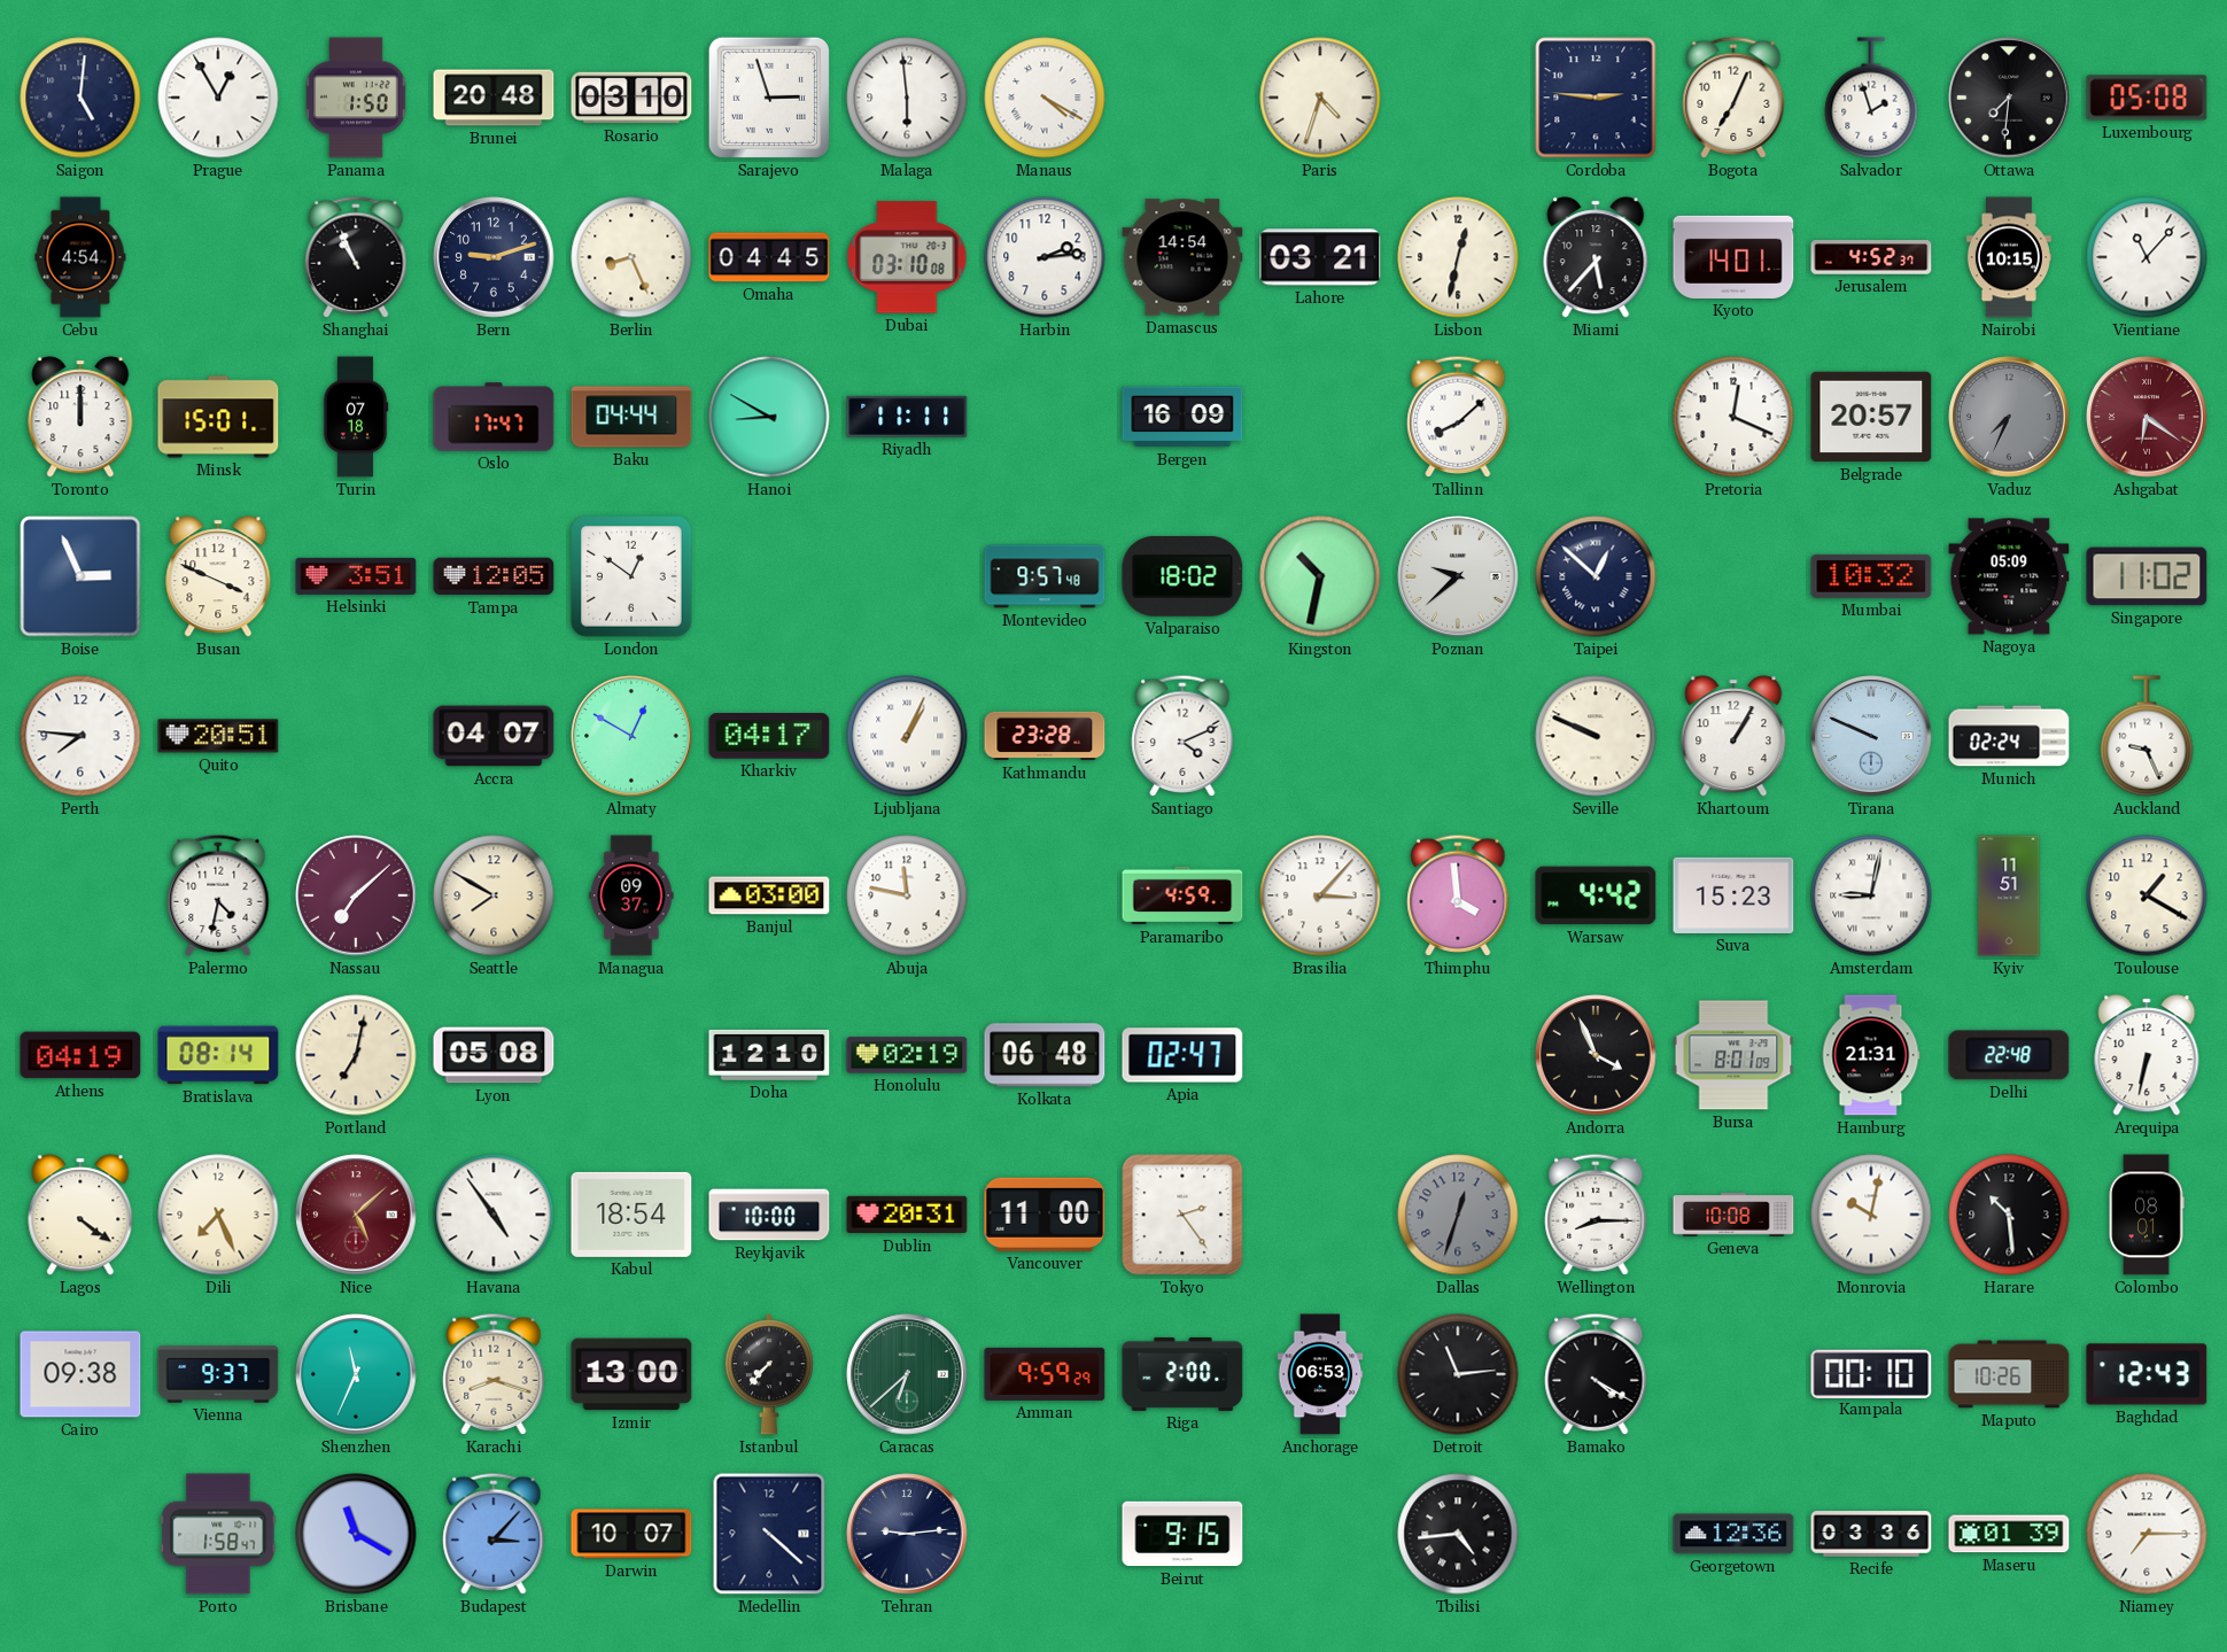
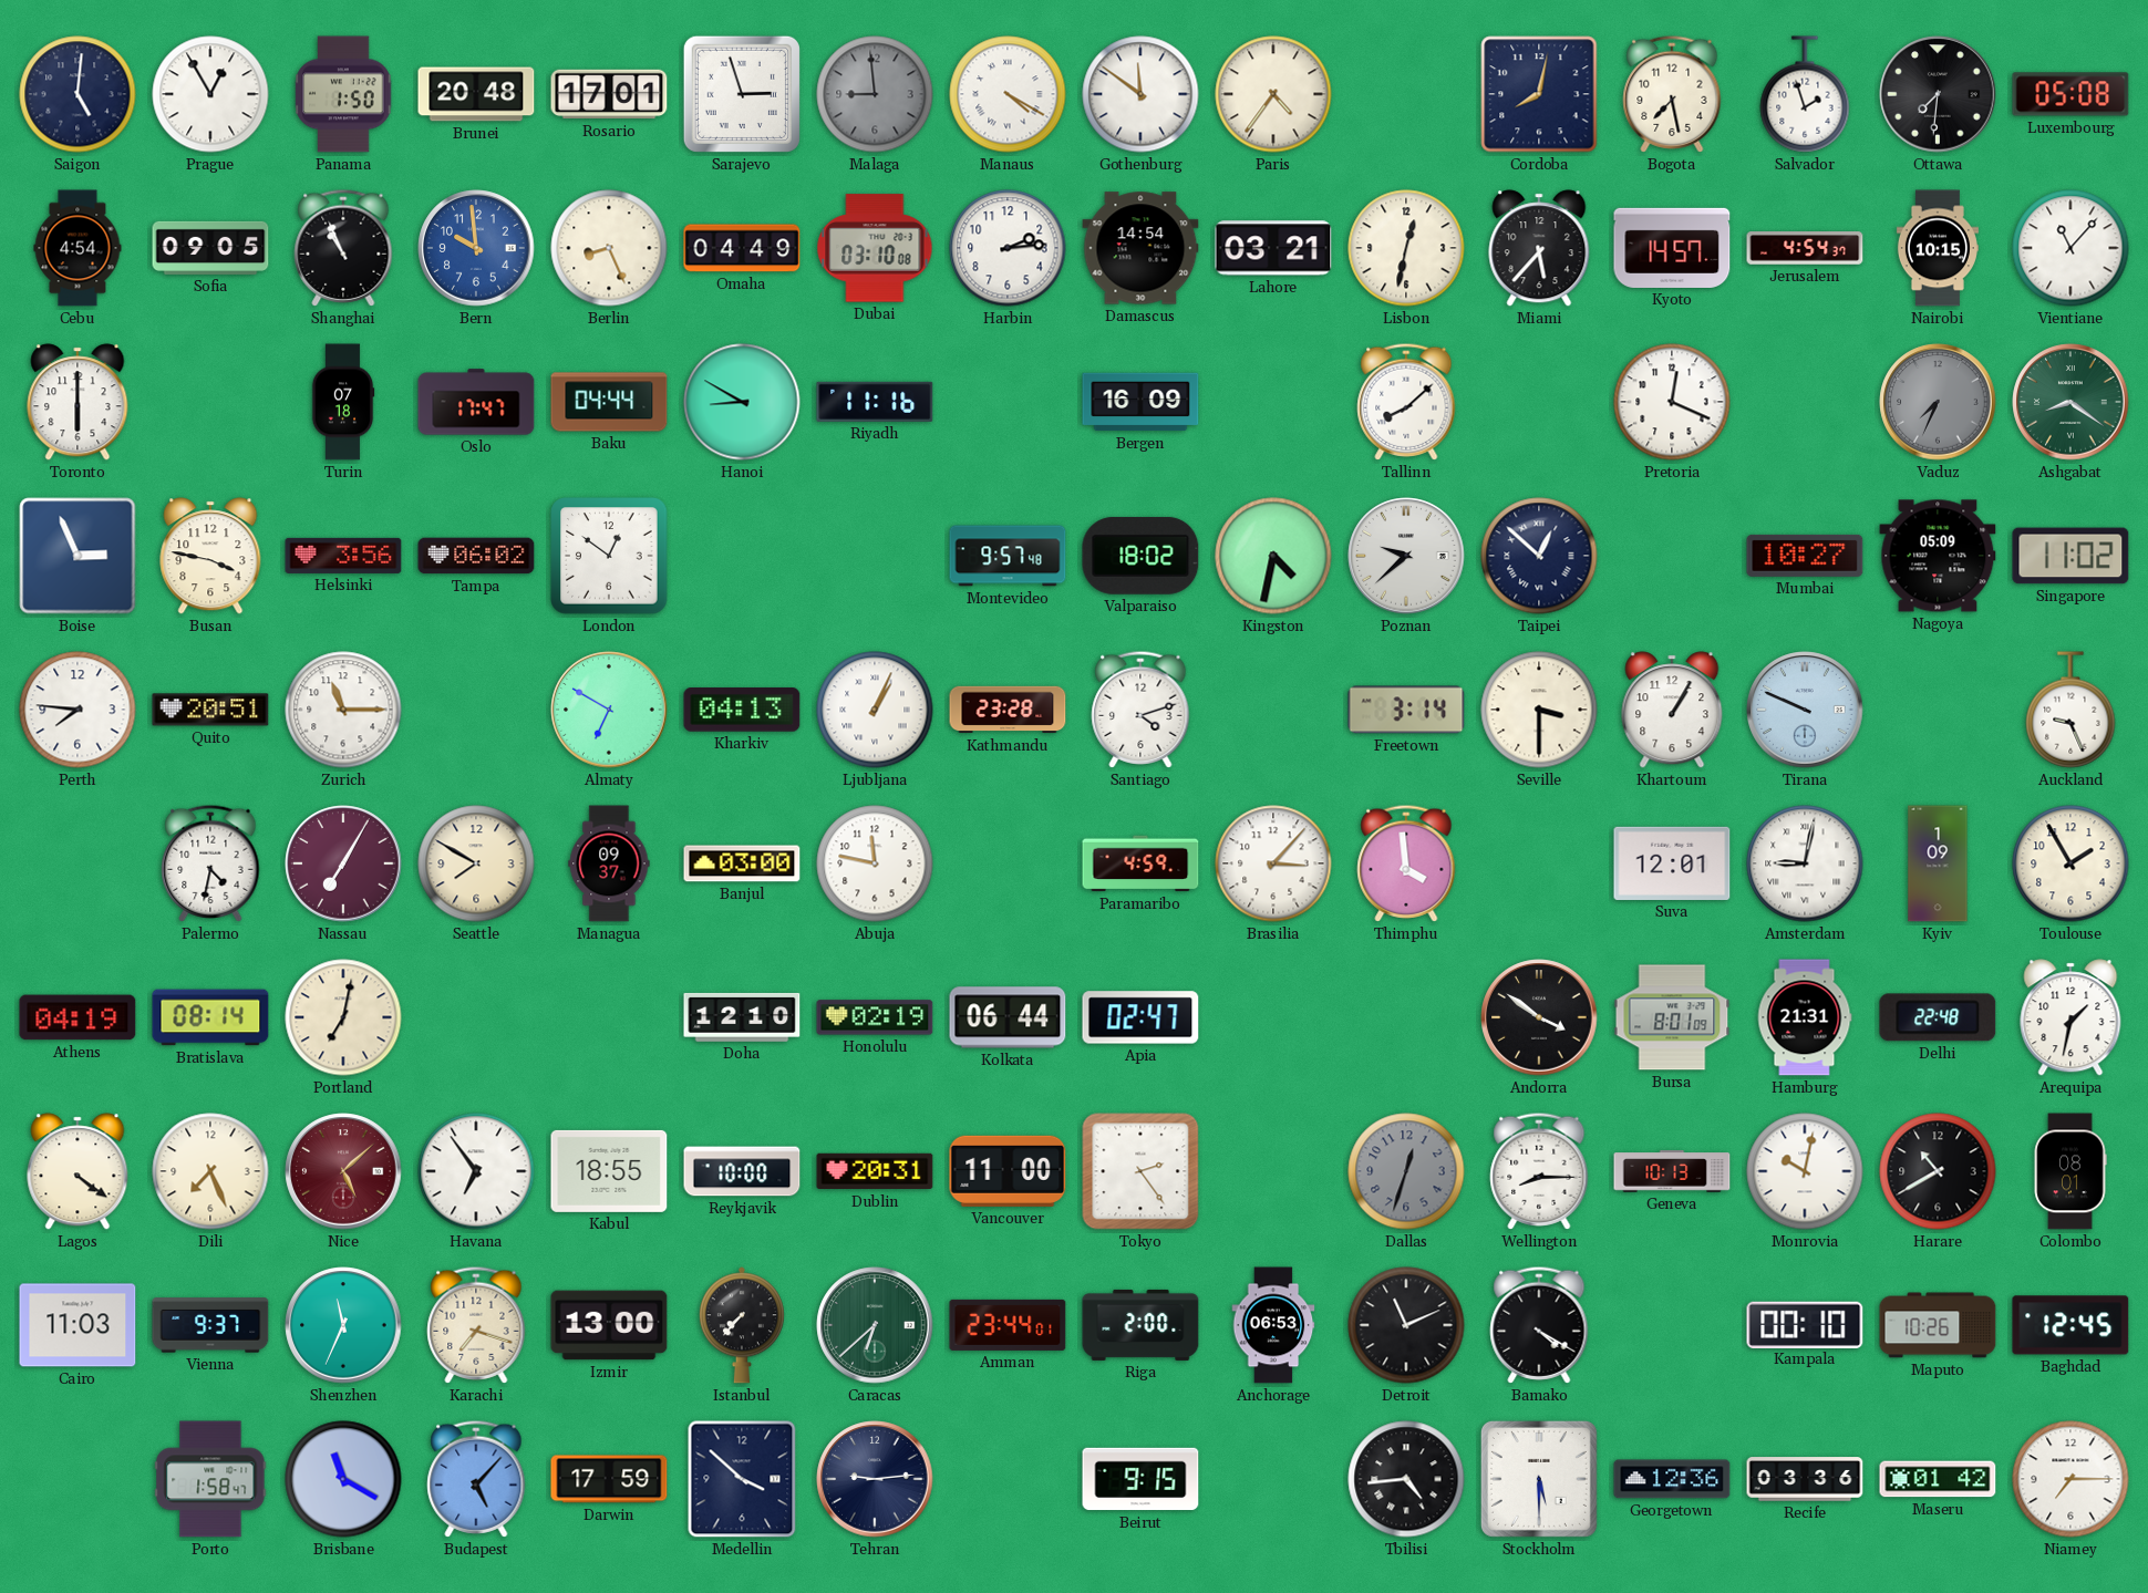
Rosario: 03:10 -> 17:01
Malaga: 5:59 -> 8:59
Malaga dial: white -> grey
Gothenburg: none -> 11:51
Paris: 4:33 -> 4:36
Cordoba: 2:46 -> 8:02
Bogota: 7:04 -> 7:28
Sofia: none -> 09:05
Bern: 9:12 -> 9:59
Bern dial: navy -> blue
Omaha: 04:45 -> 04:49
Kyoto: 14:01 -> 14:57
Jerusalem: 4:52 -> 4:54
Toronto: 12:00 -> 6:00
Minsk: 15:01 -> none
Riyadh: 11:11 -> 11:16
Belgrade: 20:57 -> none
Ashgabat: 6:21 -> 8:21
Ashgabat dial: burgundy -> green
Busan: 3:49 -> 3:47
Helsinki: 3:51 -> 3:56
Tampa: 12:05 -> 06:02
Kingston: 10:32 -> 4:32
Mumbai: 10:32 -> 10:27
Zurich: none -> 11:15
Accra: 04:07 -> none
Almaty: 12:50 -> 6:50
Kharkiv: 04:17 -> 04:13
Santiago: 4:11 -> 4:12
Freetown: none -> 3:14
Seville: 9:49 -> 3:30
Munich: 02:24 -> none
Nassau: 7:08 -> 7:05
Warsaw: 4:42 -> none
Suva: 15:23 -> 12:01
Kyiv: 11:51 -> 1:09
Toulouse: 1:20 -> 1:55
Lyon: 05:08 -> none
Kolkata: 06:48 -> 06:44
Andorra: 3:56 -> 3:51
Arequipa: 6:32 -> 1:32
Havana: 4:54 -> 6:54
Kabul: 18:54 -> 18:55
Geneva: 10:08 -> 10:13
Harare: 10:29 -> 10:40
Cairo: 09:38 -> 11:03
Karachi: 8:18 -> 7:18
Amman: 9:59 -> 23:44
Detroit: 11:14 -> 11:11
Baghdad: 12:43 -> 12:45
Budapest: 3:07 -> 5:07
Darwin: 10:07 -> 17:59
Medellin: 4:22 -> 3:52
Stockholm: none -> 5:30
Maseru: 01:39 -> 01:42
